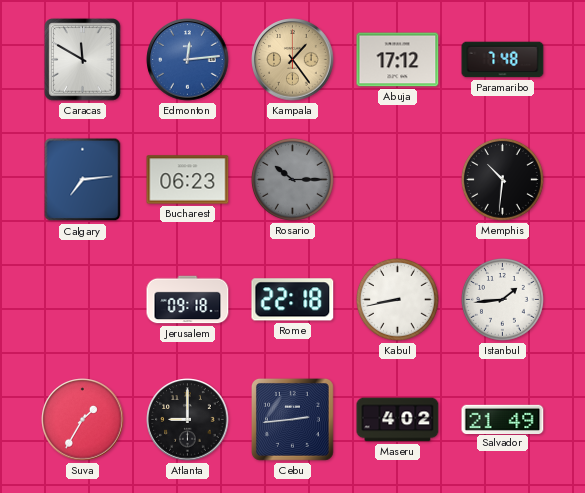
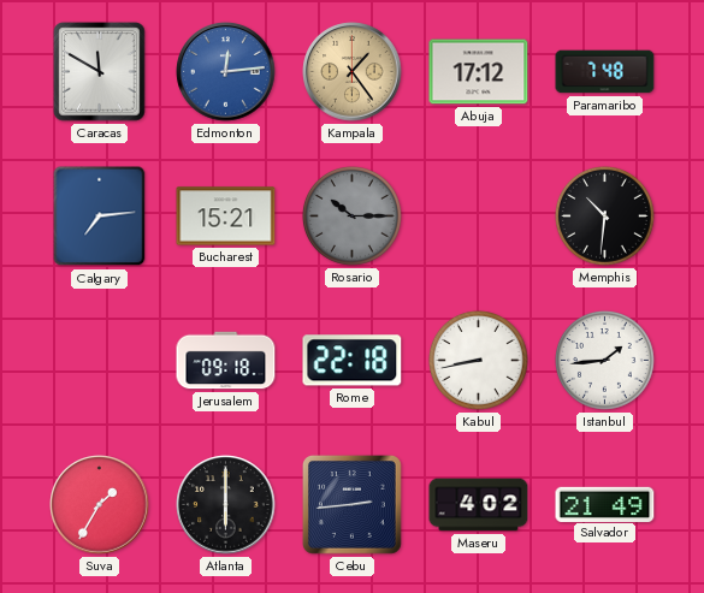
Bucharest: 06:23 -> 15:21
Atlanta: 9:00 -> 6:00
